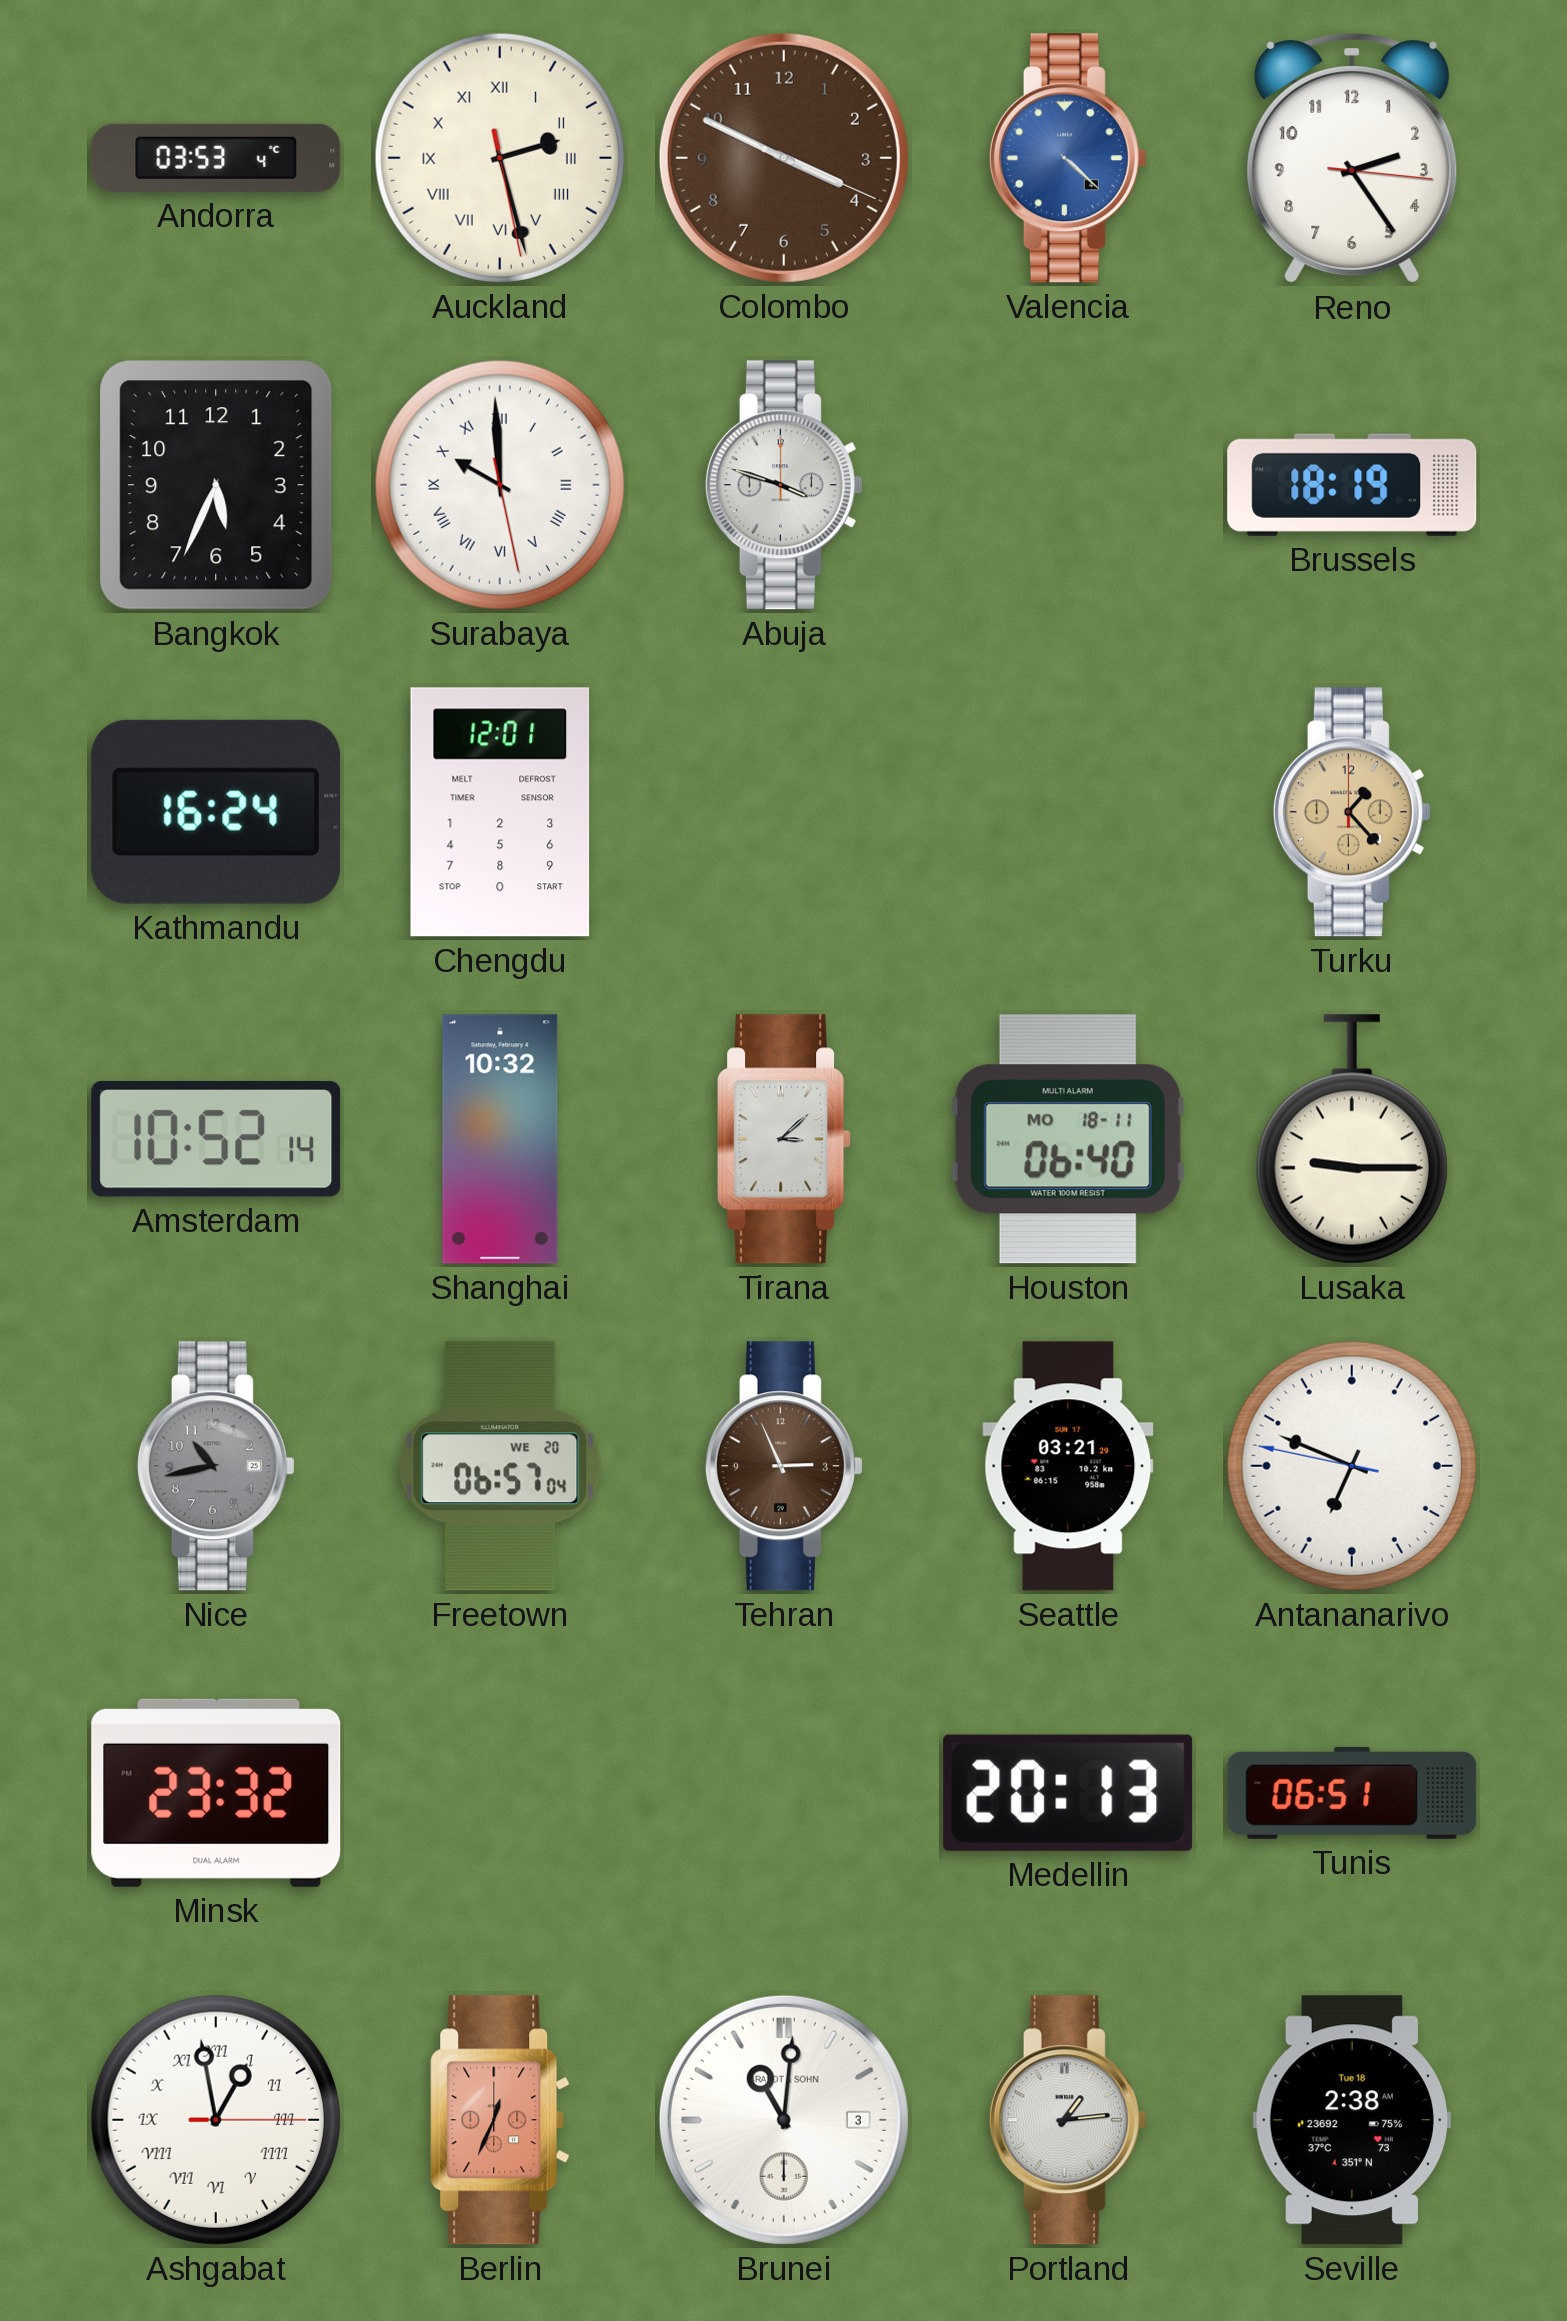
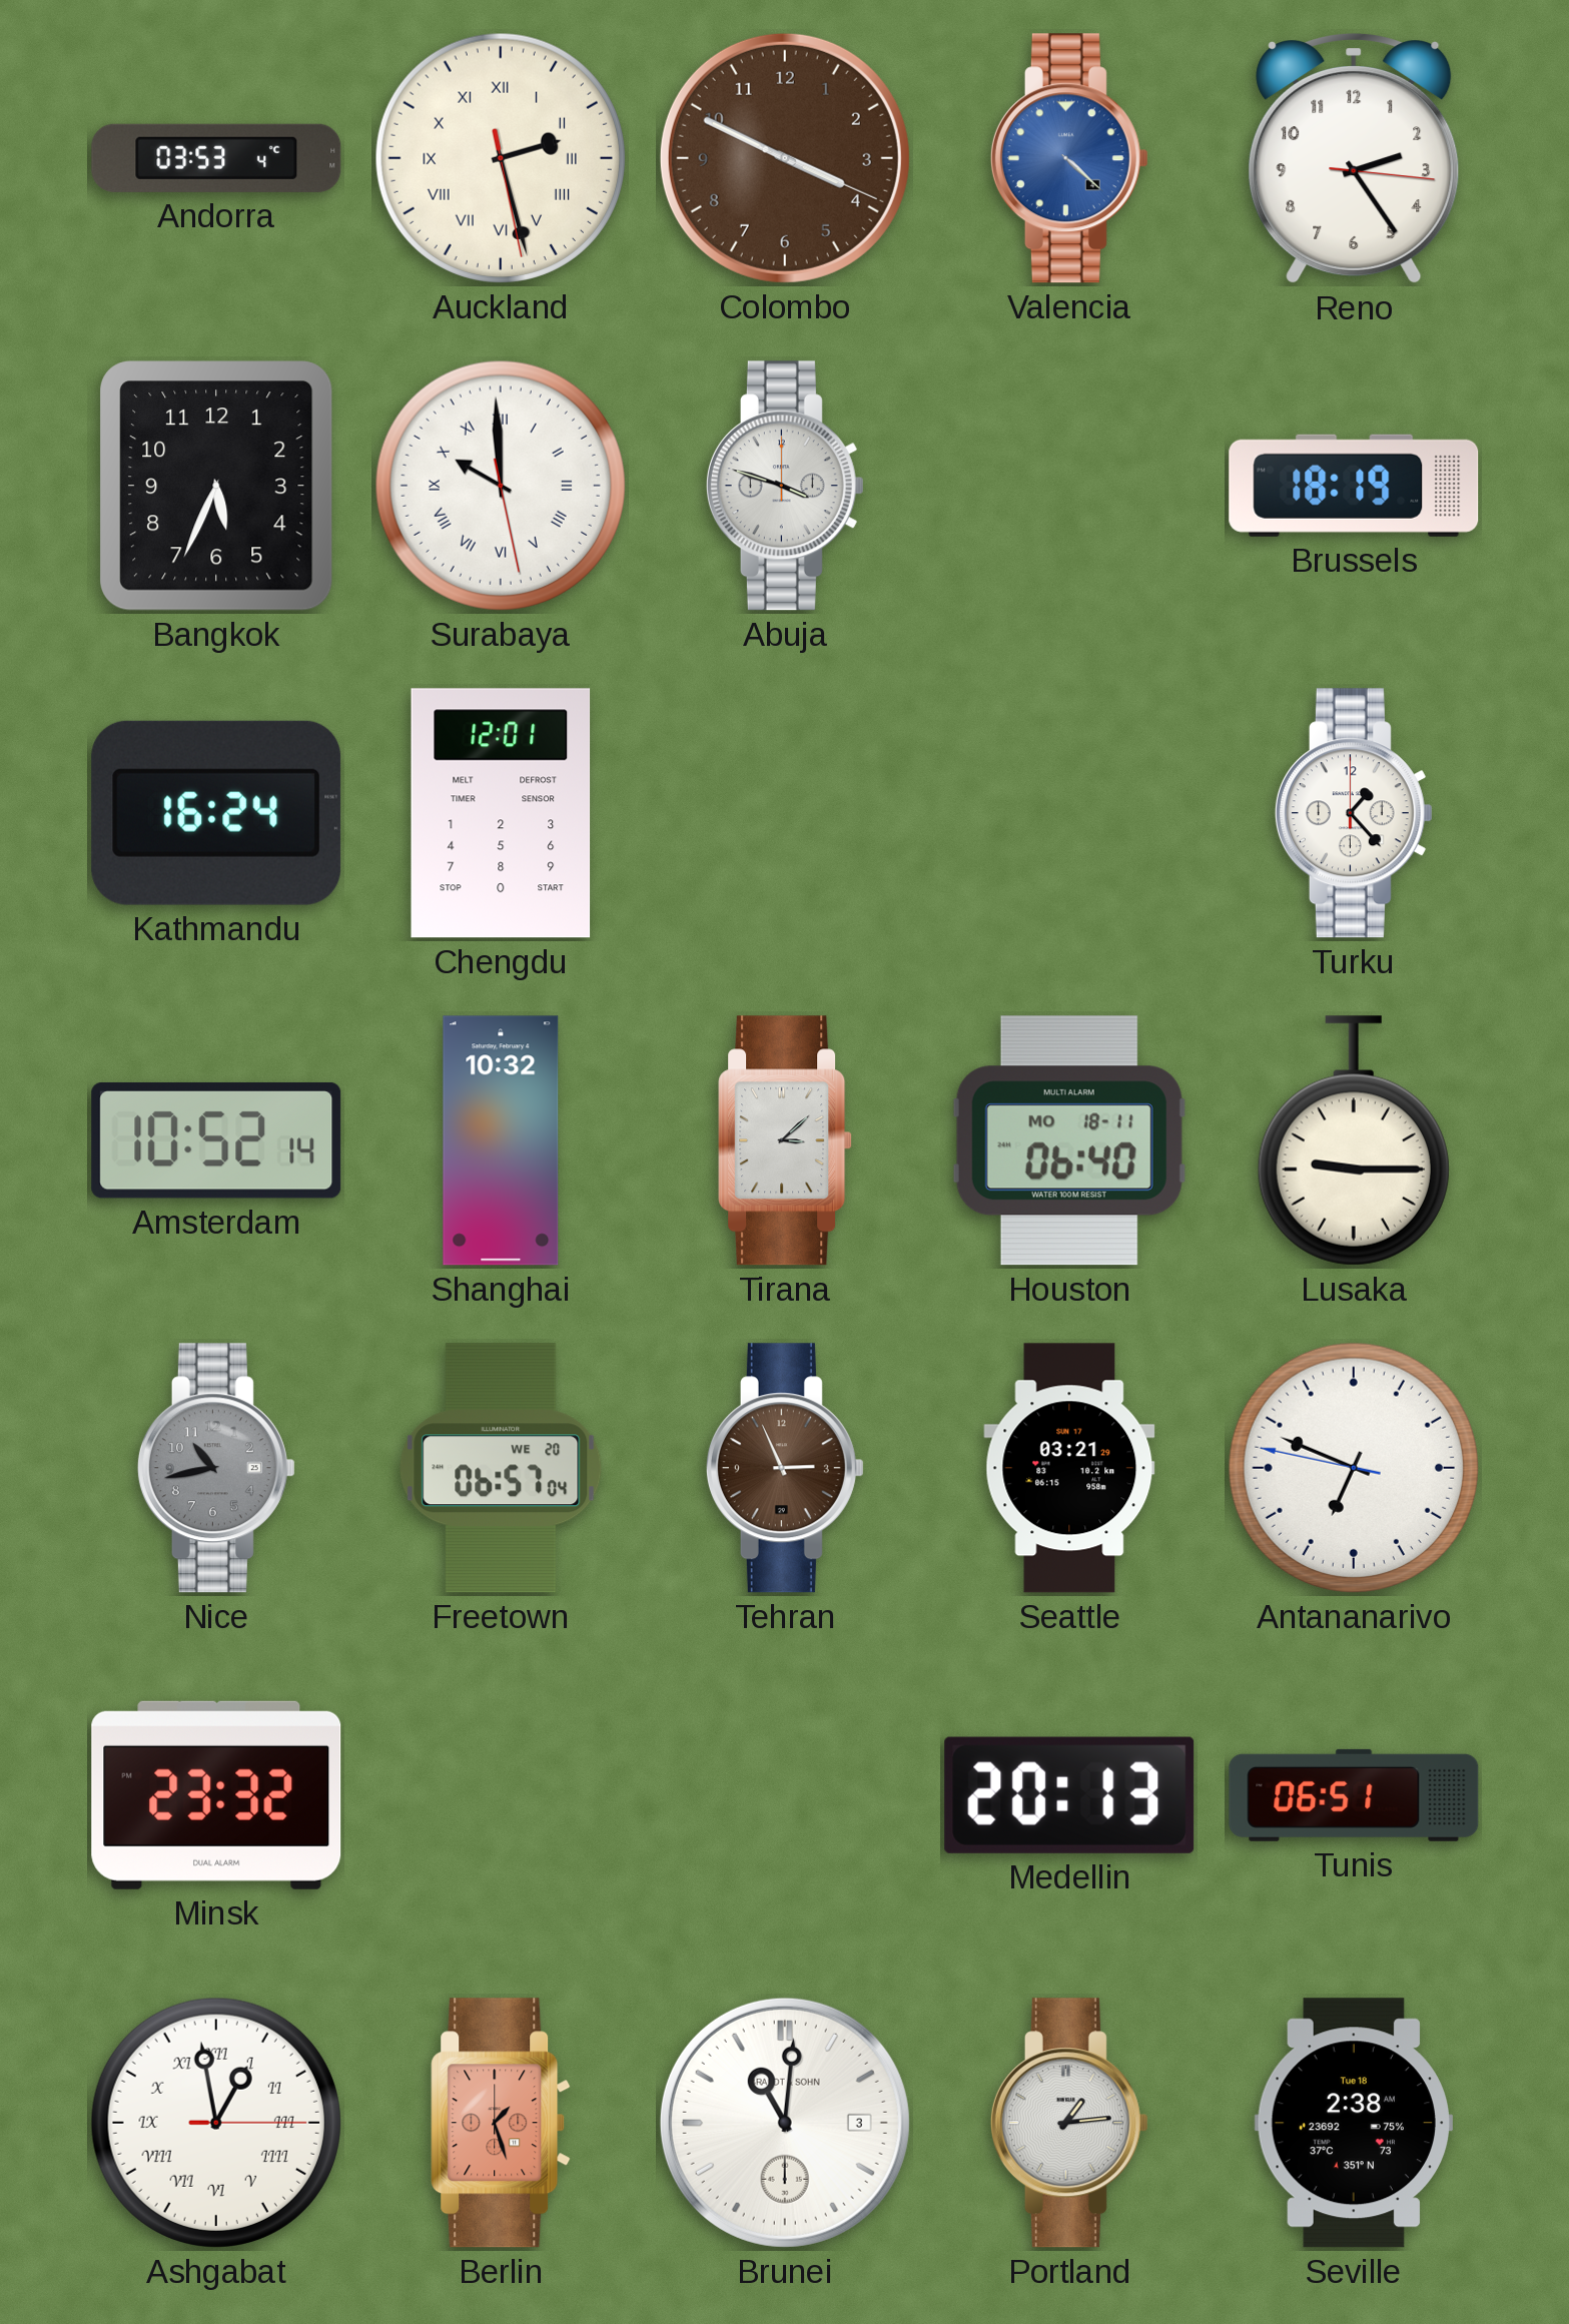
Turku dial: champagne -> white
Berlin: 12:34 -> 1:27
